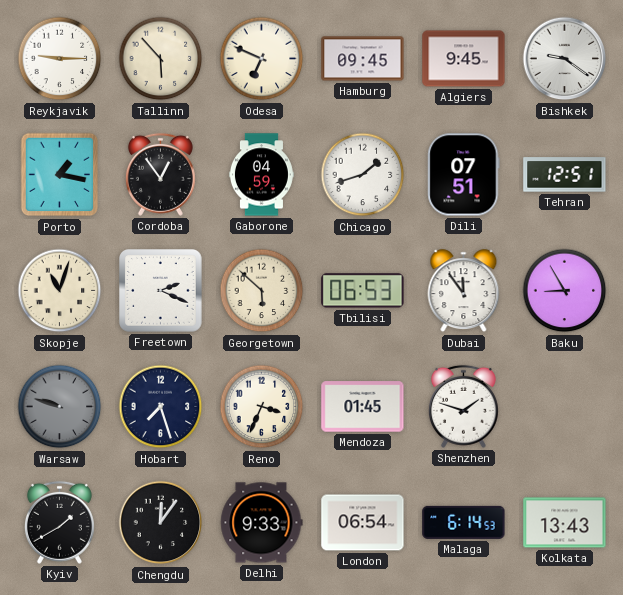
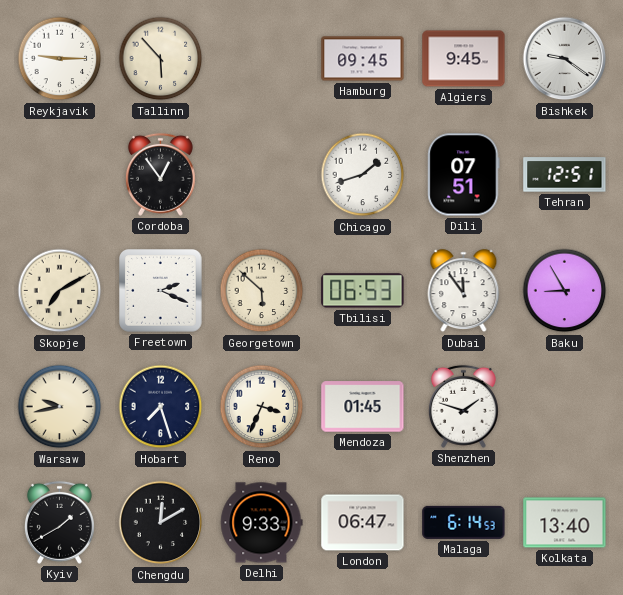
Odesa: 6:49 -> none
Porto: 1:17 -> none
Gaborone: 04:59 -> none
Skopje: 11:03 -> 7:10
Warsaw: 9:48 -> 9:43
Warsaw dial: grey -> cream
Chengdu: 12:06 -> 12:10
London: 06:54 -> 06:47
Kolkata: 13:43 -> 13:40
